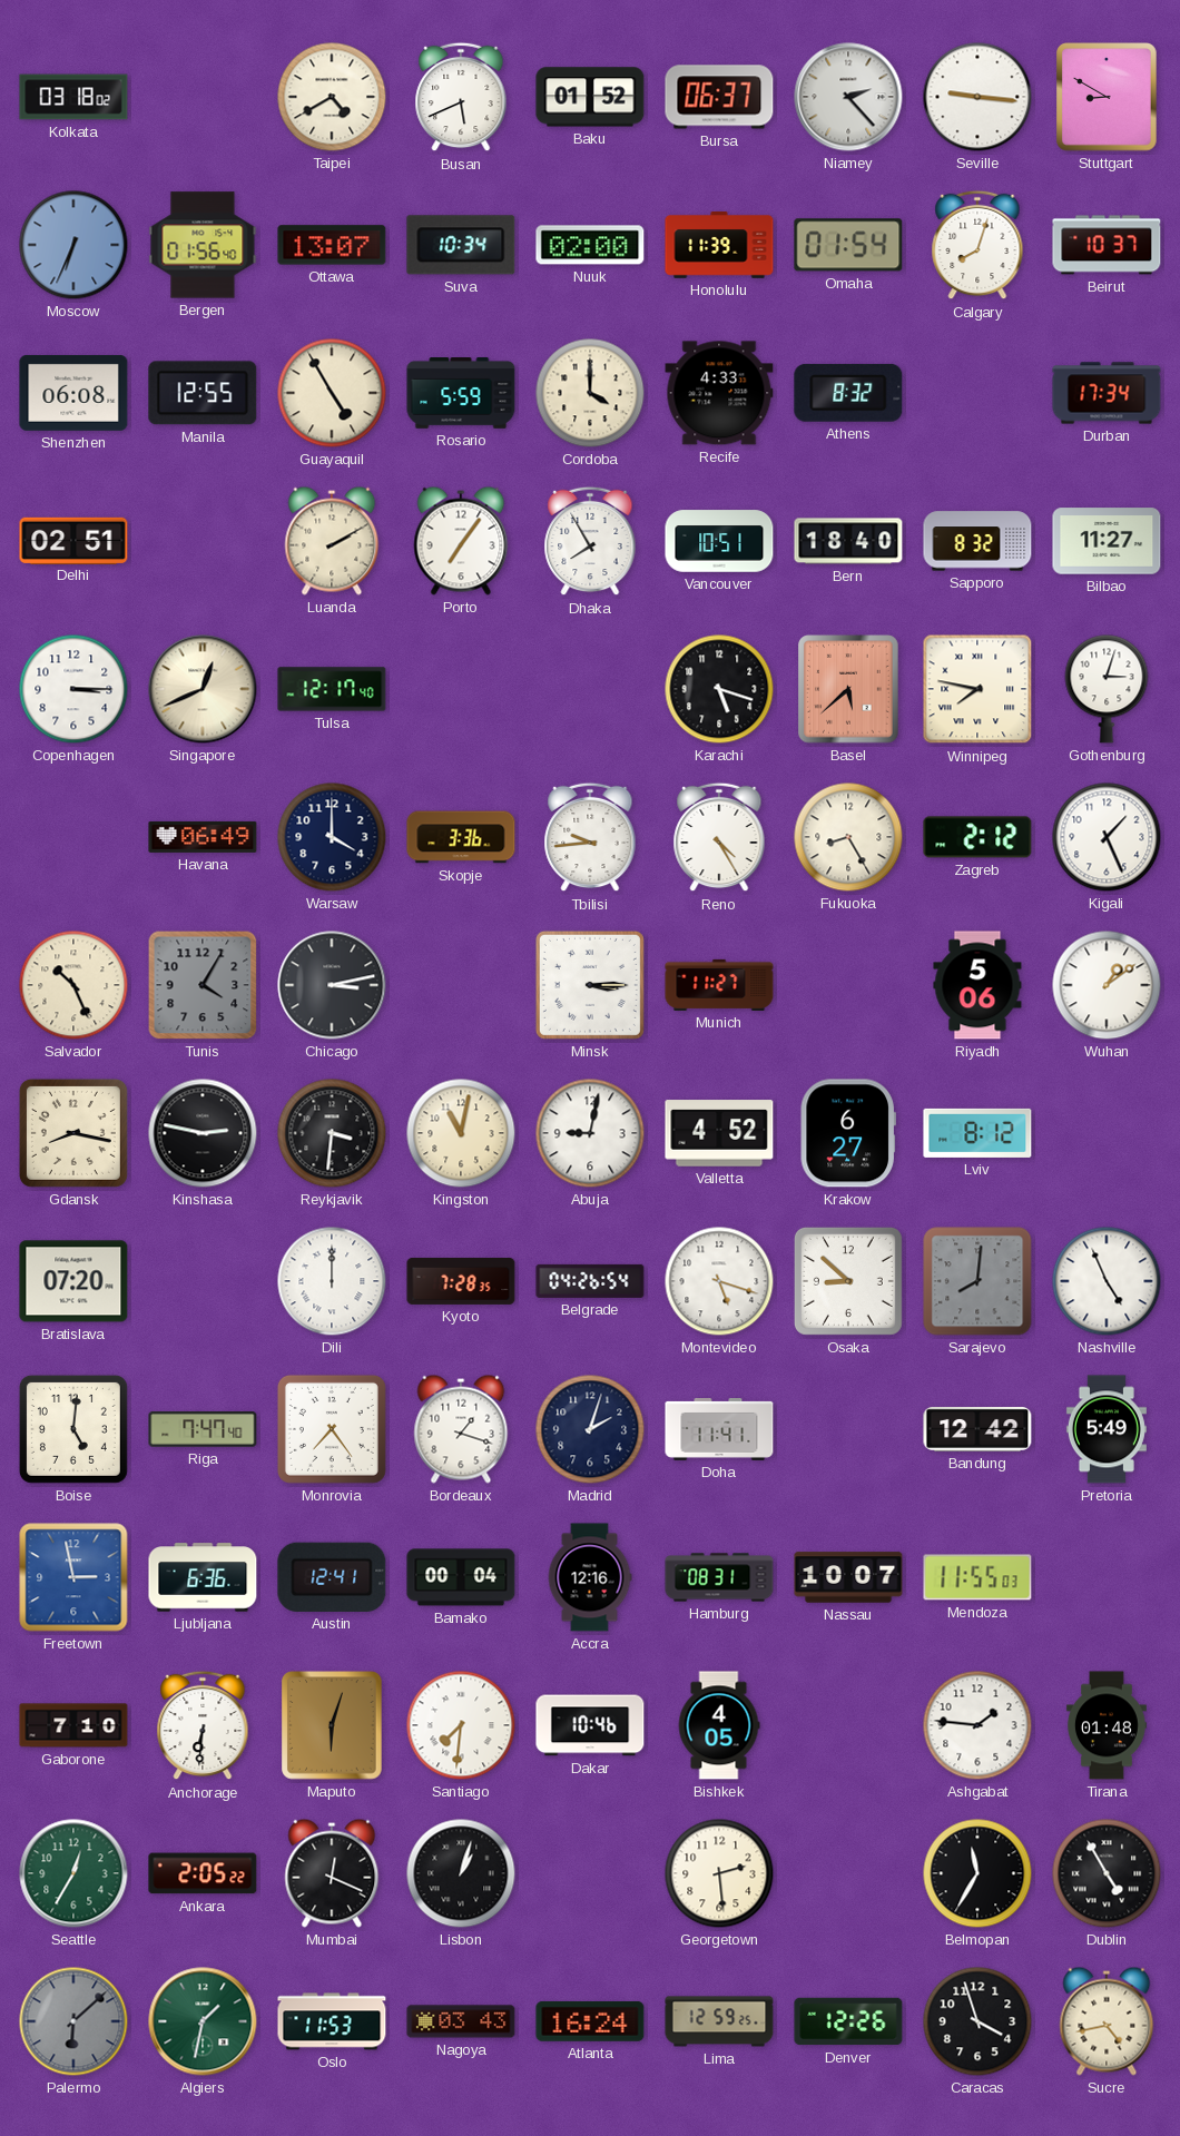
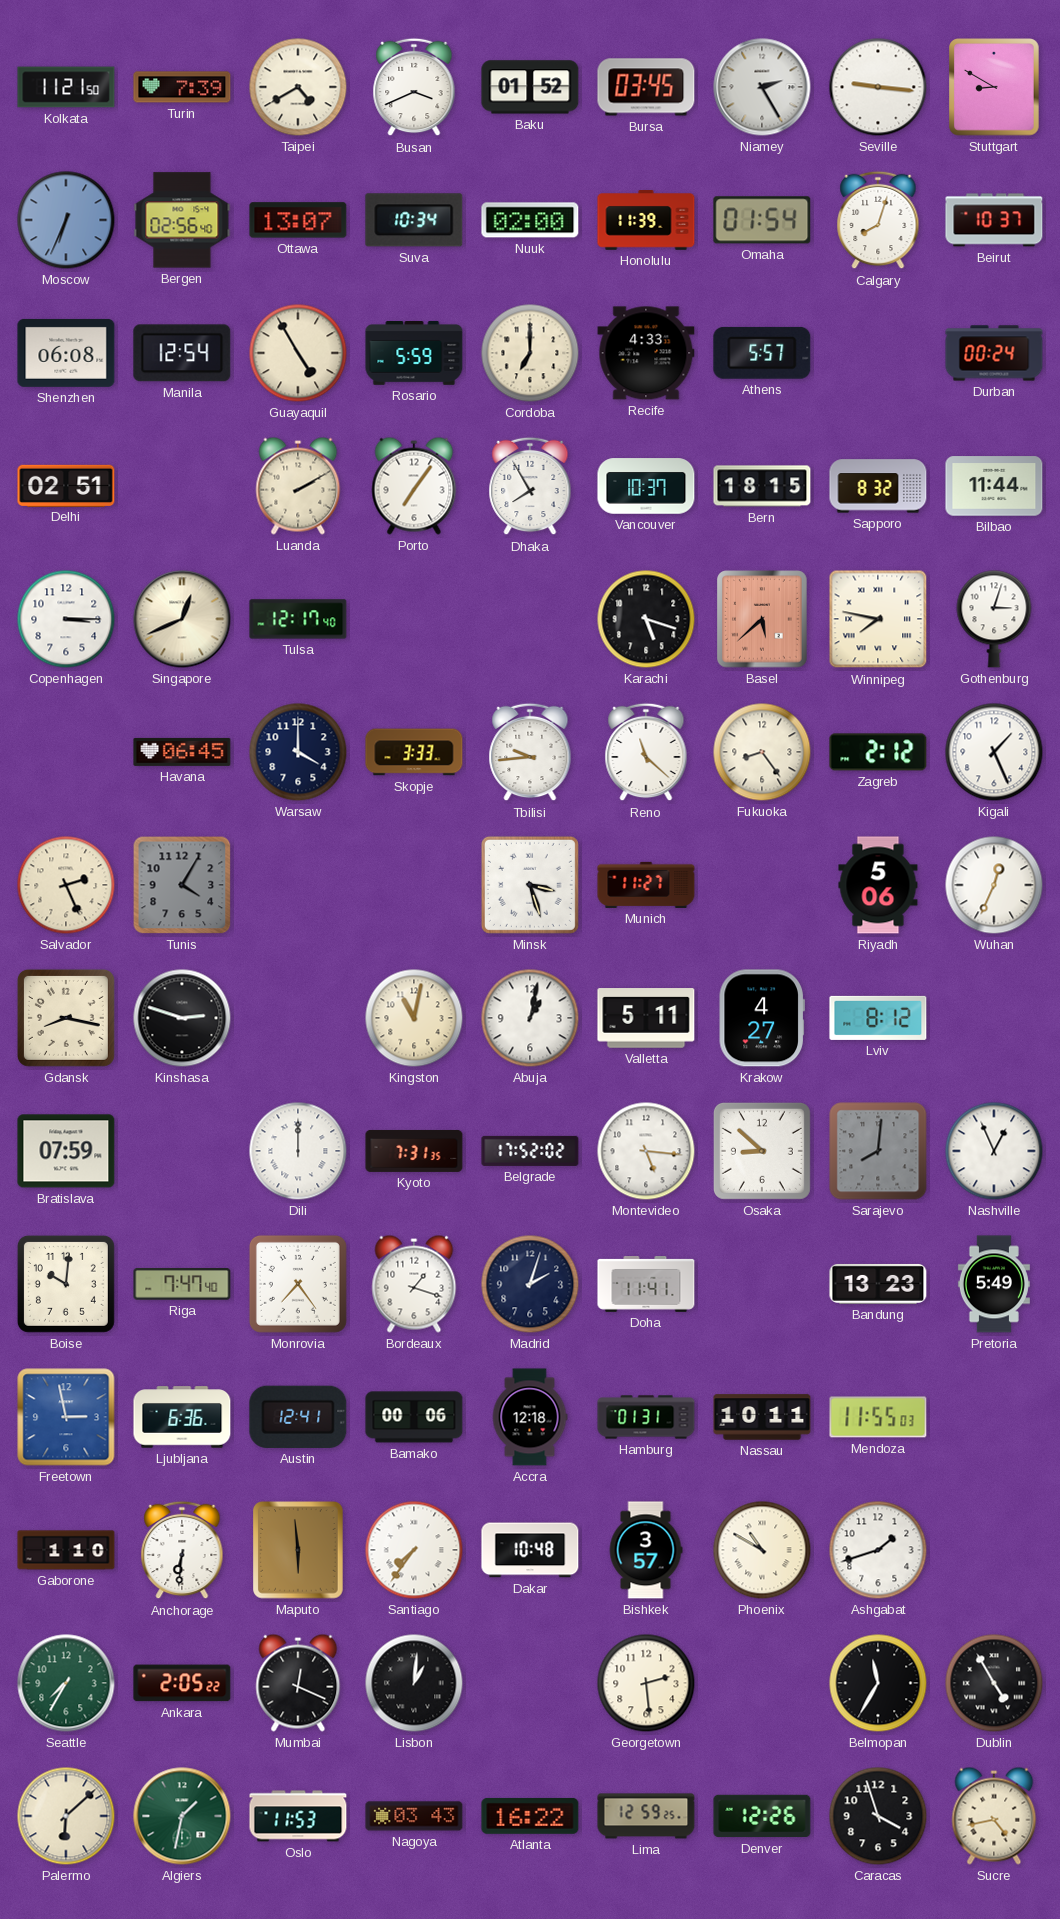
Kolkata: 03:18 -> 11:21
Turin: none -> 7:39
Busan: 5:41 -> 3:41
Bursa: 06:37 -> 03:45
Niamey: 2:23 -> 2:25
Bergen: 01:56 -> 02:56
Manila: 12:55 -> 12:54
Cordoba: 4:00 -> 7:00
Athens: 8:32 -> 5:57
Durban: 17:34 -> 00:24
Vancouver: 10:51 -> 10:37
Bern: 18:40 -> 18:15
Bilbao: 11:27 -> 11:44
Havana: 06:49 -> 06:45
Skopje: 3:36 -> 3:33
Reno: 4:25 -> 11:22
Fukuoka: 8:25 -> 8:24
Salvador: 10:26 -> 2:26
Chicago: 3:13 -> none
Minsk: 3:15 -> 3:27
Wuhan: 1:09 -> 12:34
Kinshasa: 2:47 -> 2:48
Reykjavik: 3:31 -> none
Abuja: 9:02 -> 1:02
Valletta: 4:52 -> 5:11
Krakow: 6:27 -> 4:27
Bratislava: 07:20 -> 07:59
Kyoto: 7:28 -> 7:31
Belgrade: 04:26 -> 17:52
Montevideo: 5:18 -> 5:16
Nashville: 4:56 -> 12:56
Boise: 5:01 -> 10:01
Bandung: 12:42 -> 13:23
Bamako: 00:04 -> 00:06
Accra: 12:16 -> 12:18
Hamburg: 08:31 -> 01:31
Nassau: 10:07 -> 10:11
Gaborone: 7:10 -> 1:10
Maputo: 6:03 -> 5:59
Santiago: 7:31 -> 7:36
Dakar: 10:46 -> 10:48
Bishkek: 4:05 -> 3:57
Phoenix: none -> 10:50
Ashgabat: 1:46 -> 1:42
Tirana: 01:48 -> none
Seattle: 12:35 -> 7:35
Lisbon: 1:03 -> 1:01
Palermo dial: grey -> cream
Atlanta: 16:24 -> 16:22
